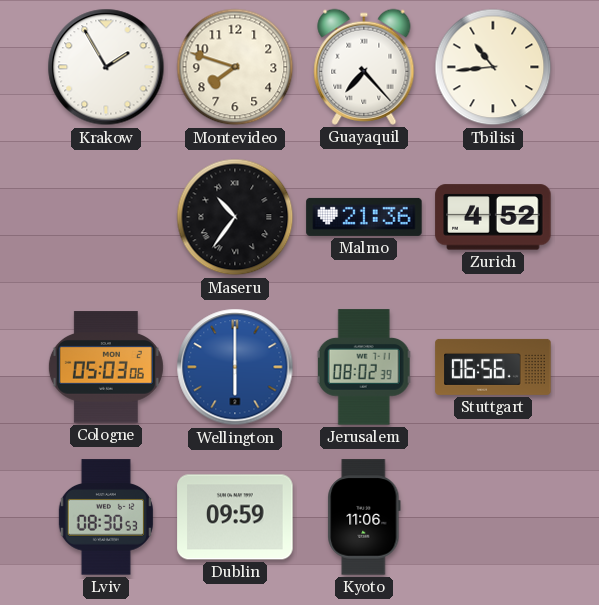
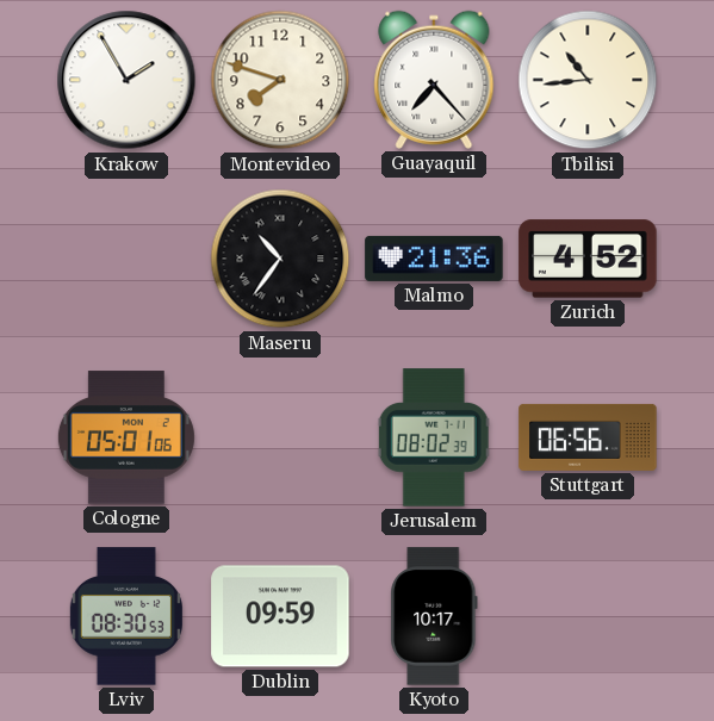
Cologne: 05:03 -> 05:01
Wellington: 6:00 -> none
Kyoto: 11:06 -> 10:17
